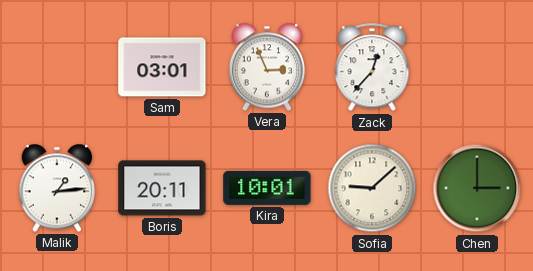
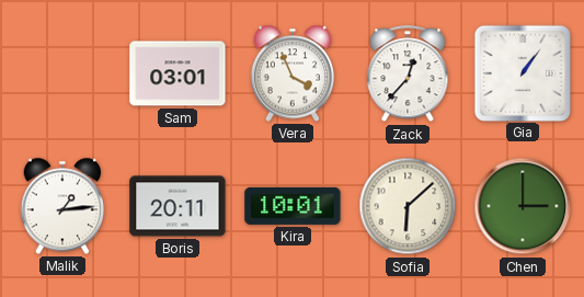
Vera: 2:56 -> 3:56
Gia: none -> 1:06
Sofia: 9:08 -> 6:08
